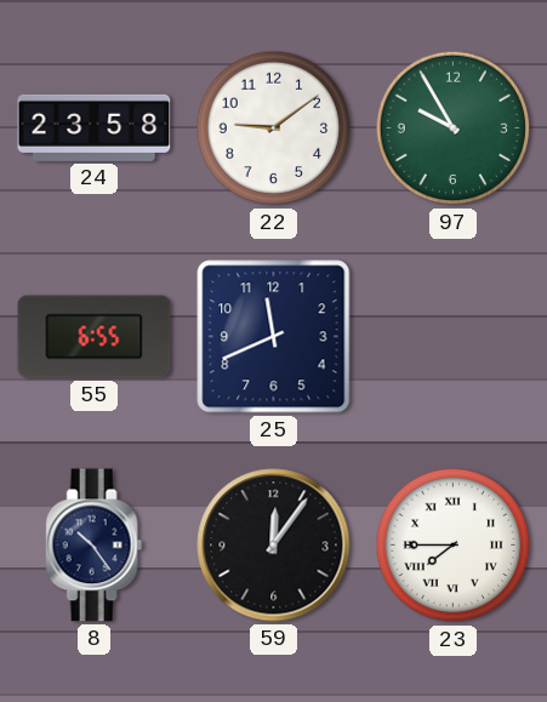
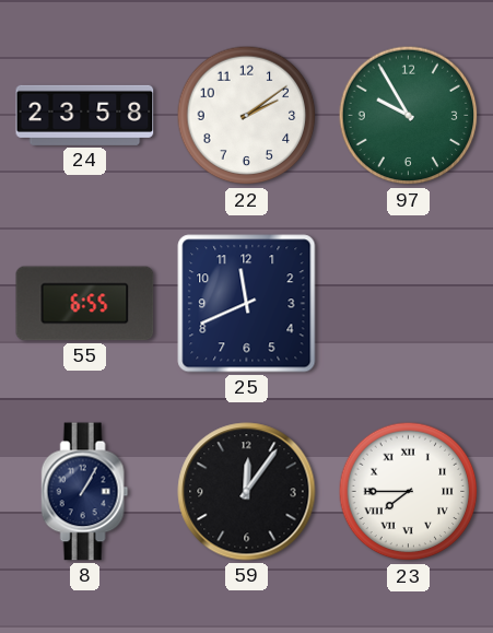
22: 9:09 -> 2:09
8: 10:24 -> 1:05
